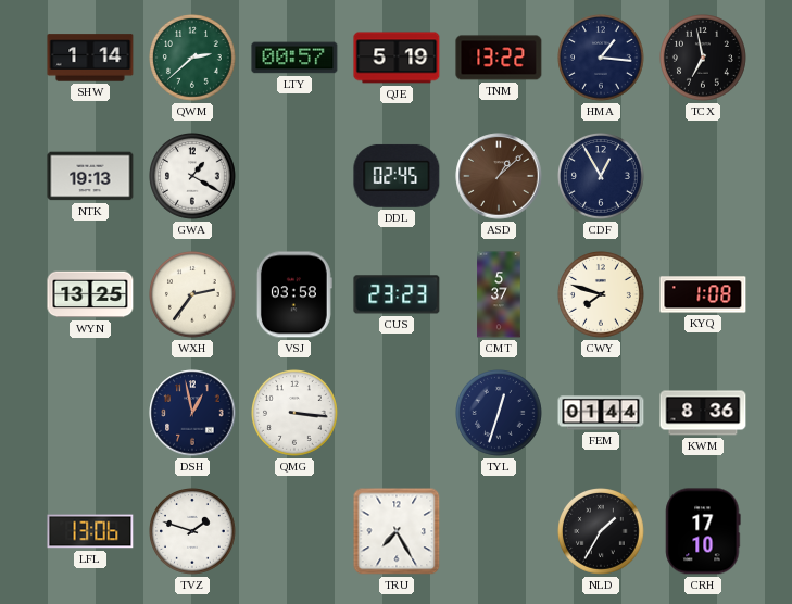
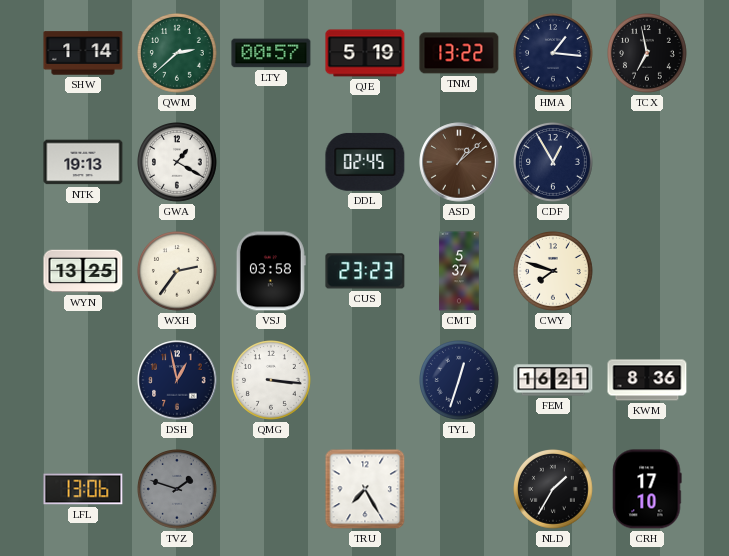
KYQ: 1:08 -> none
FEM: 01:44 -> 16:21
TVZ dial: white -> grey
